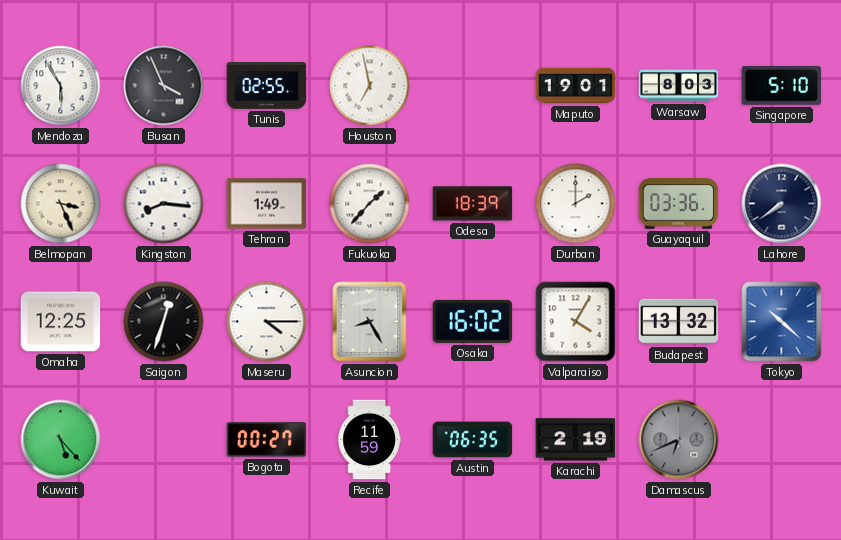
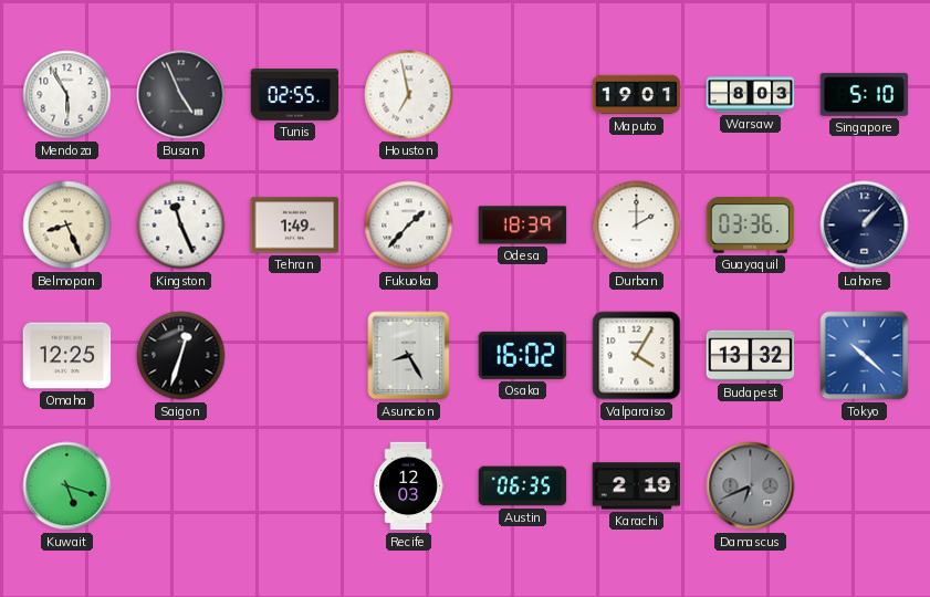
Busan: 3:56 -> 4:56
Belmopan: 3:26 -> 8:26
Kingston: 8:16 -> 11:26
Lahore: 7:39 -> 1:07
Maseru: 4:15 -> none
Kuwait: 5:23 -> 5:18
Bogota: 00:27 -> none
Recife: 11:59 -> 12:03
